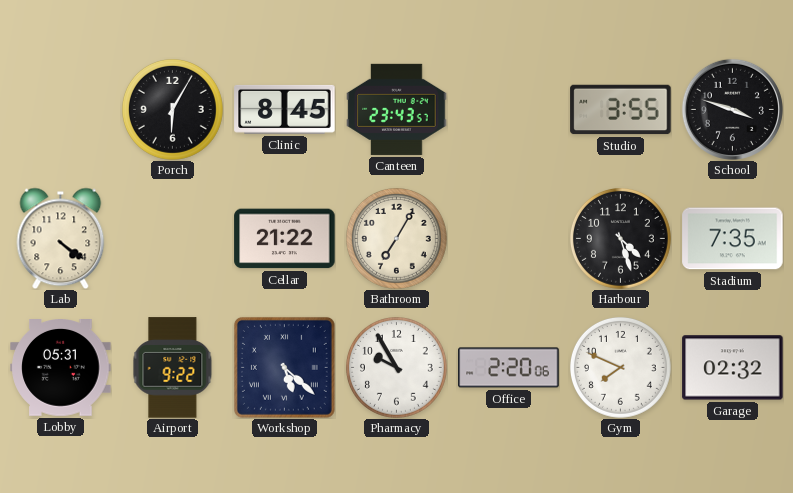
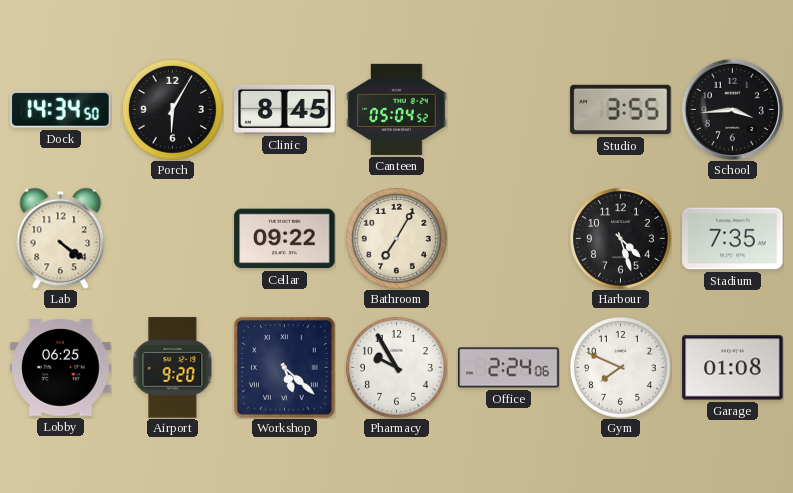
Dock: none -> 14:34
Canteen: 23:43 -> 05:04
School: 3:48 -> 3:44
Cellar: 21:22 -> 09:22
Lobby: 05:31 -> 06:25
Airport: 9:22 -> 9:20
Office: 2:20 -> 2:24
Garage: 02:32 -> 01:08
